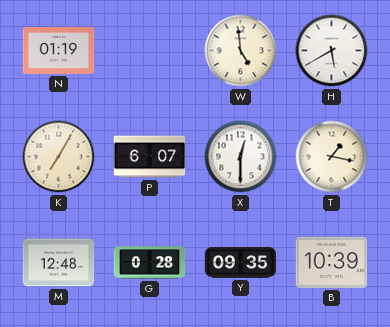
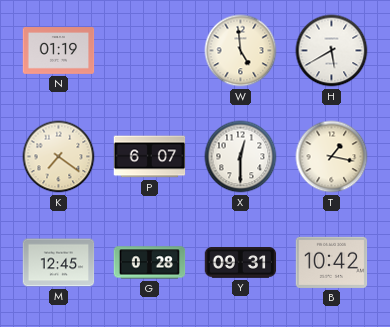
K: 7:05 -> 7:21
M: 12:48 -> 12:45
Y: 09:35 -> 09:31
B: 10:39 -> 10:42
